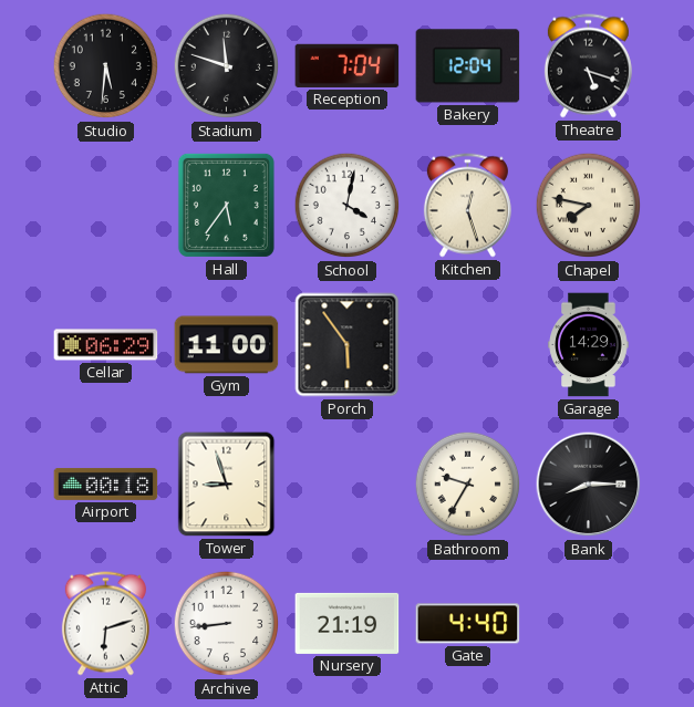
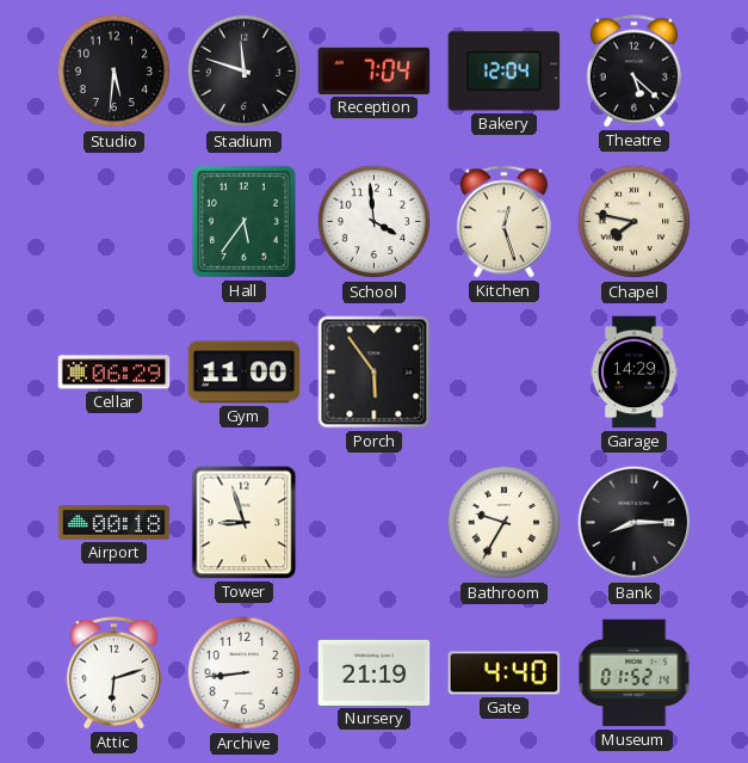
Theatre: 5:18 -> 5:22
School: 4:02 -> 3:59
Museum: none -> 01:52
